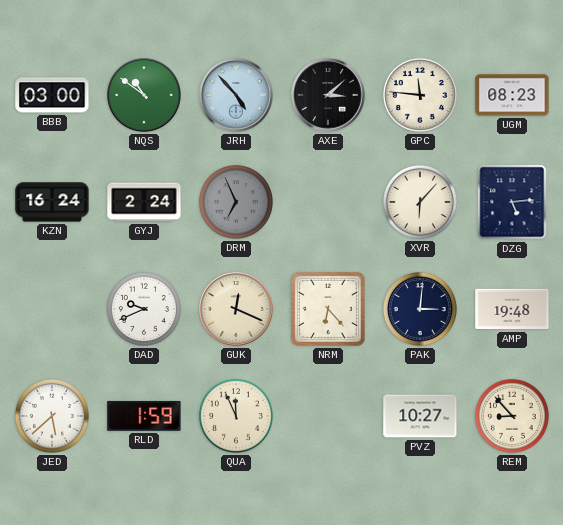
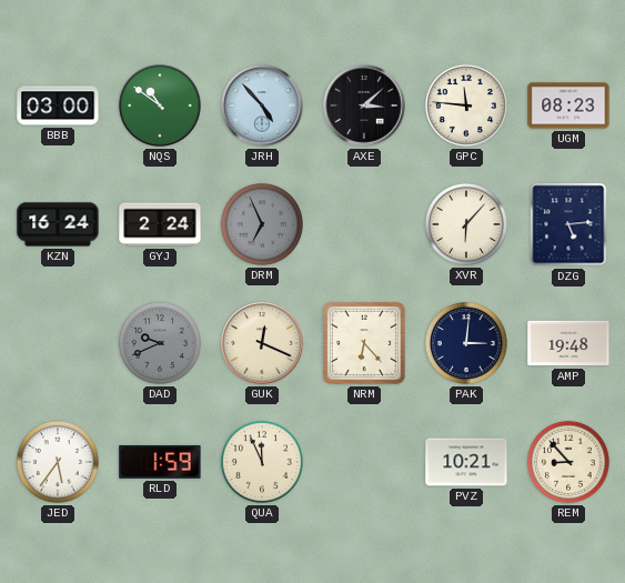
DAD dial: white -> grey
JED: 5:38 -> 5:36
PVZ: 10:27 -> 10:21
